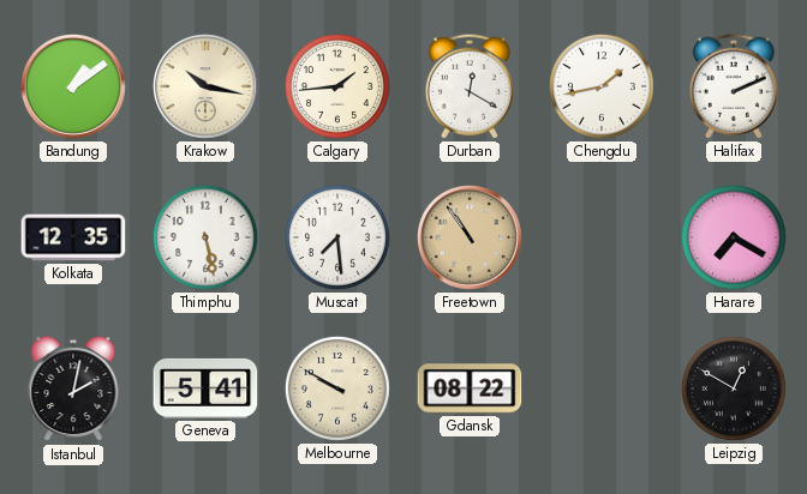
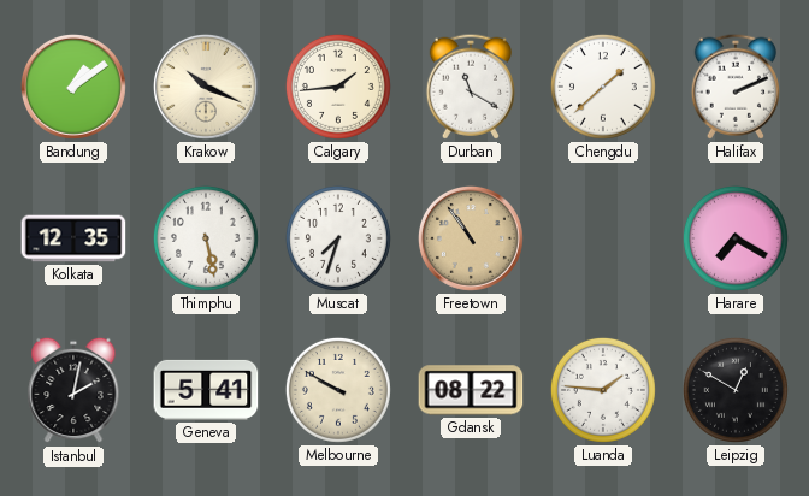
Krakow: 10:17 -> 10:19
Durban: 12:20 -> 11:20
Chengdu: 1:43 -> 1:38
Muscat: 7:29 -> 7:33
Luanda: none -> 1:46
